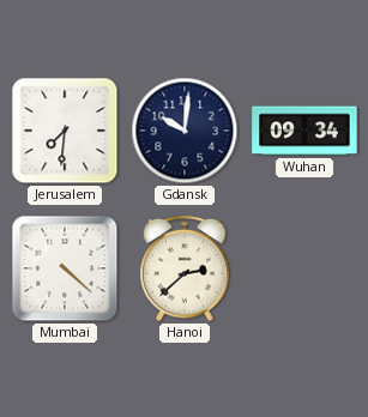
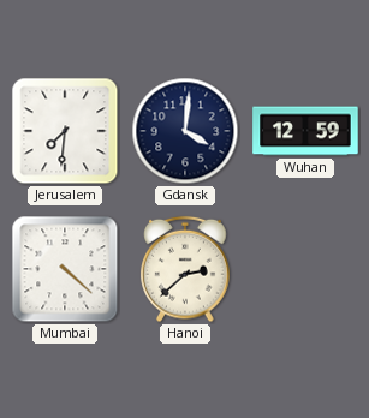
Gdansk: 10:01 -> 4:01
Wuhan: 09:34 -> 12:59
